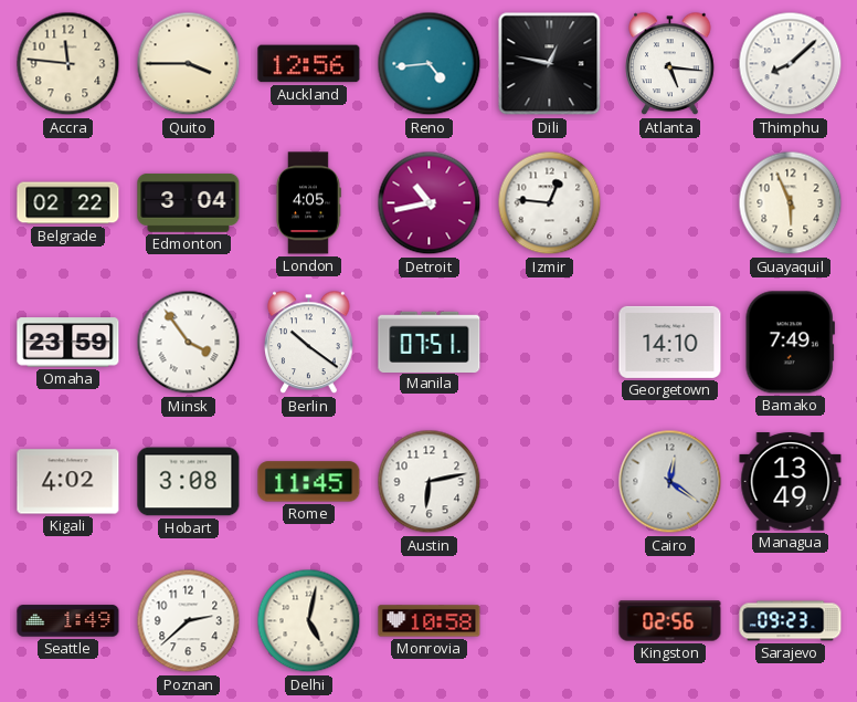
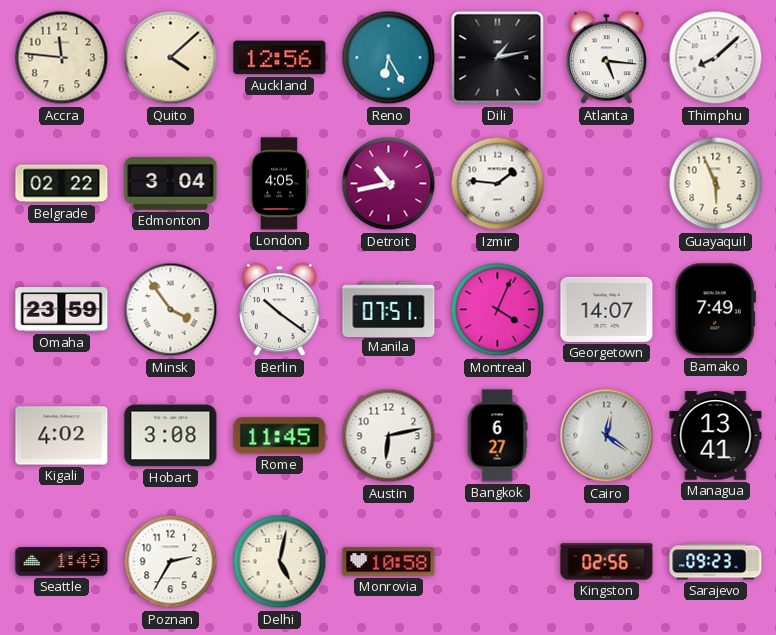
Quito: 3:45 -> 4:08
Reno: 4:44 -> 6:25
Dili: 12:47 -> 1:13
Izmir: 12:46 -> 1:46
Montreal: none -> 4:04
Georgetown: 14:10 -> 14:07
Bangkok: none -> 6:27
Managua: 13:49 -> 13:41
Poznan: 2:38 -> 2:35
